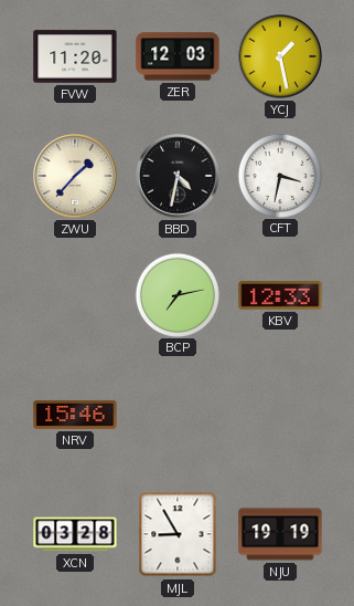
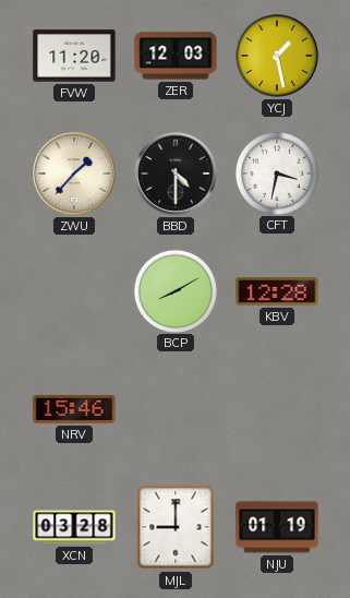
BBD: 4:32 -> 4:30
BCP: 7:13 -> 8:10
KBV: 12:33 -> 12:28
MJL: 8:55 -> 9:00
NJU: 19:19 -> 01:19
